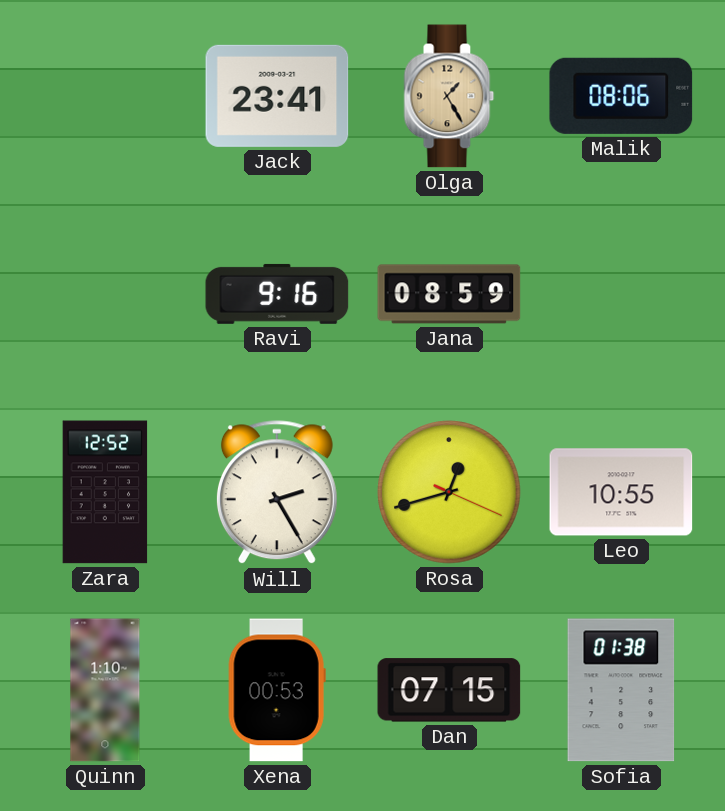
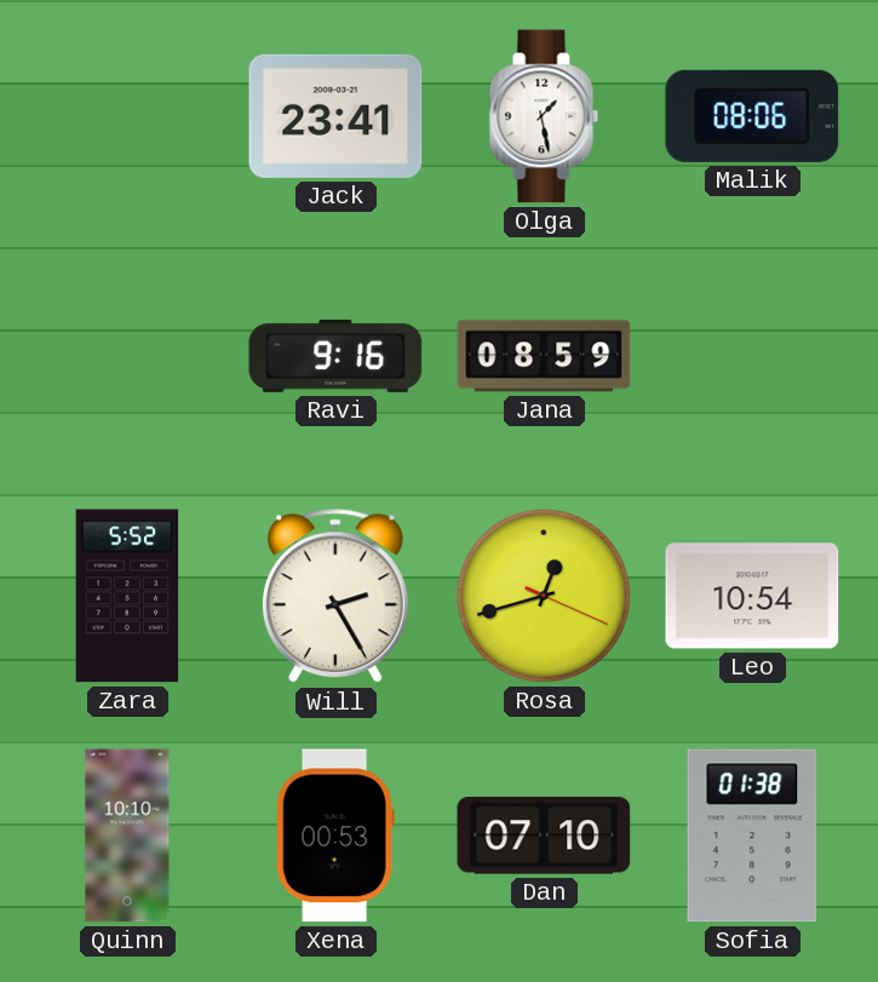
Olga: 1:25 -> 1:28
Olga dial: champagne -> white
Zara: 12:52 -> 5:52
Leo: 10:55 -> 10:54
Quinn: 1:10 -> 10:10
Dan: 07:15 -> 07:10
